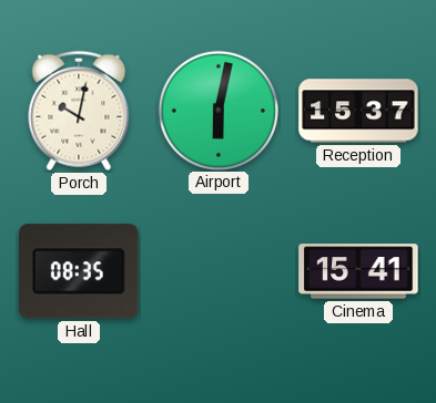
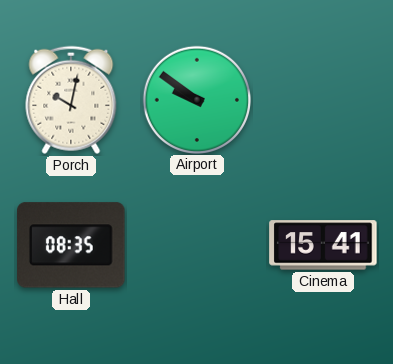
Airport: 6:02 -> 9:51
Reception: 15:37 -> none
